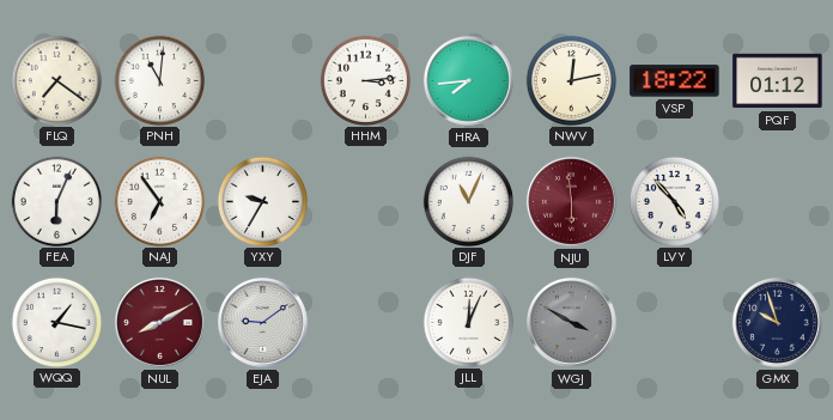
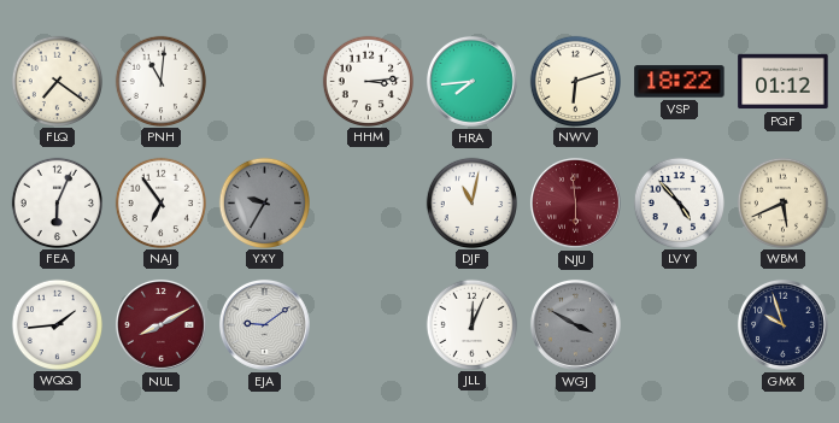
NWV: 12:13 -> 6:12
YXY dial: white -> grey
DJF: 11:04 -> 11:02
WBM: none -> 5:41
WQQ: 1:17 -> 1:44
